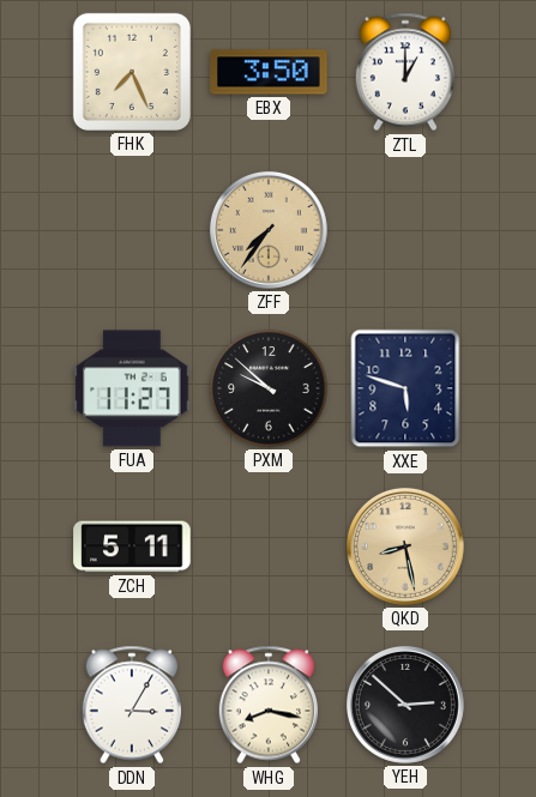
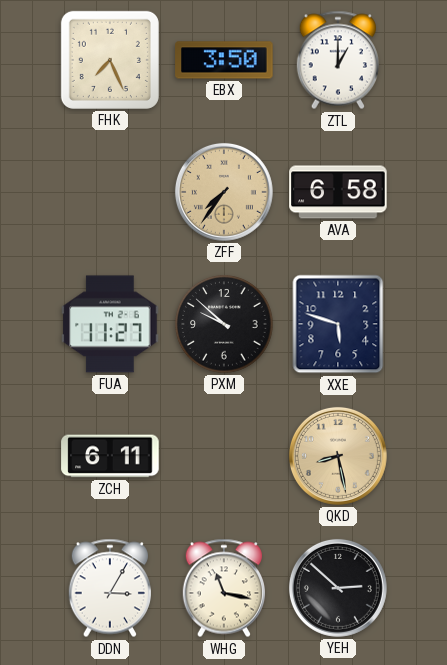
AVA: none -> 6:58
ZCH: 5:11 -> 6:11
WHG: 8:17 -> 11:17
